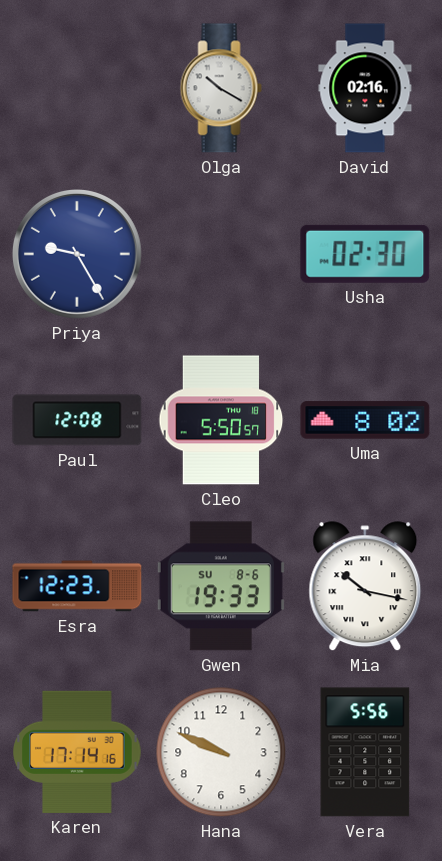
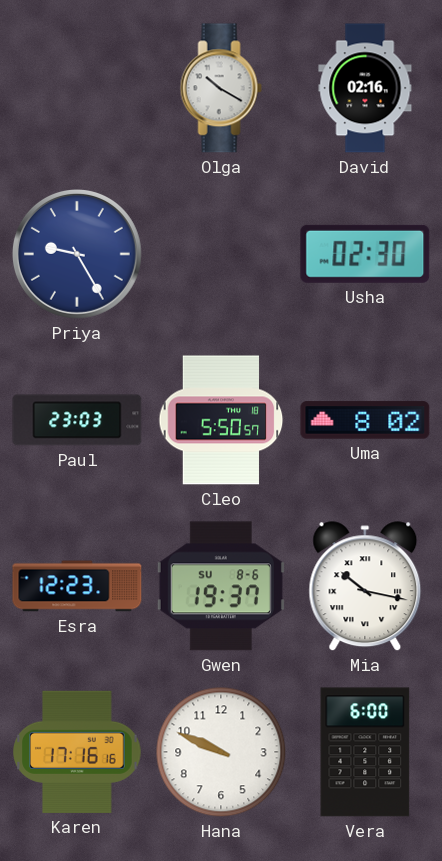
Paul: 12:08 -> 23:03
Gwen: 19:33 -> 19:37
Karen: 17:14 -> 17:16
Vera: 5:56 -> 6:00
